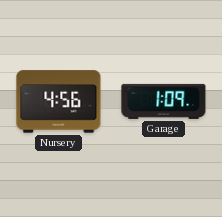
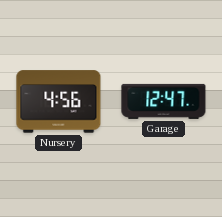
Garage: 1:09 -> 12:47
